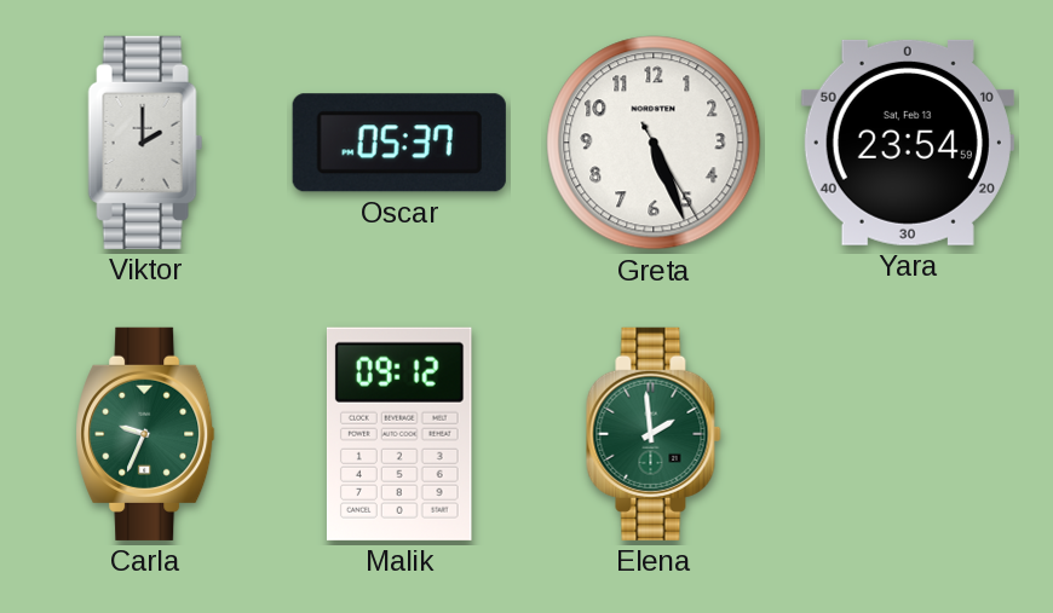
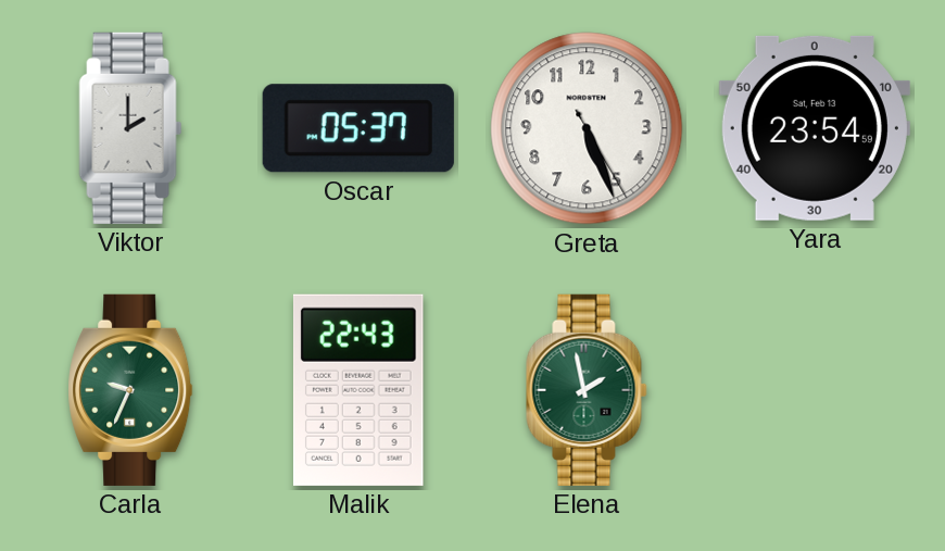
Malik: 09:12 -> 22:43
Elena: 1:59 -> 1:58
